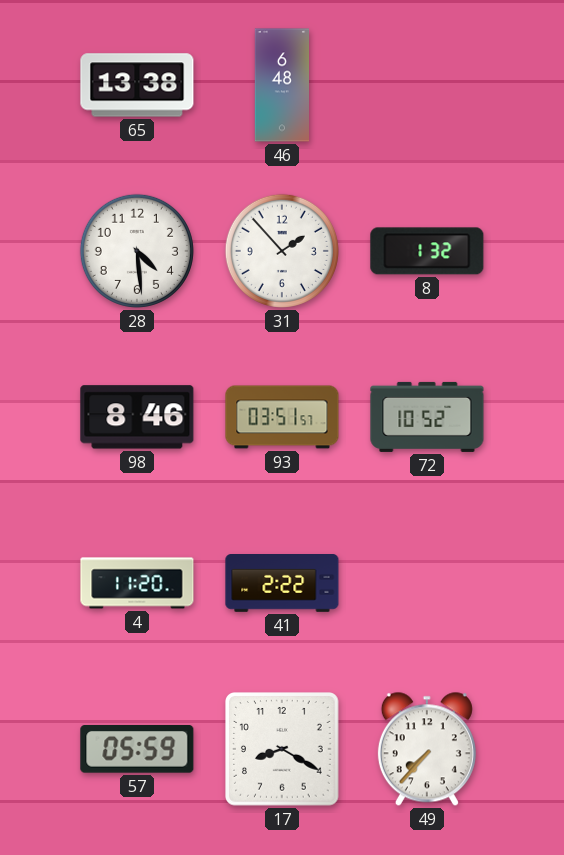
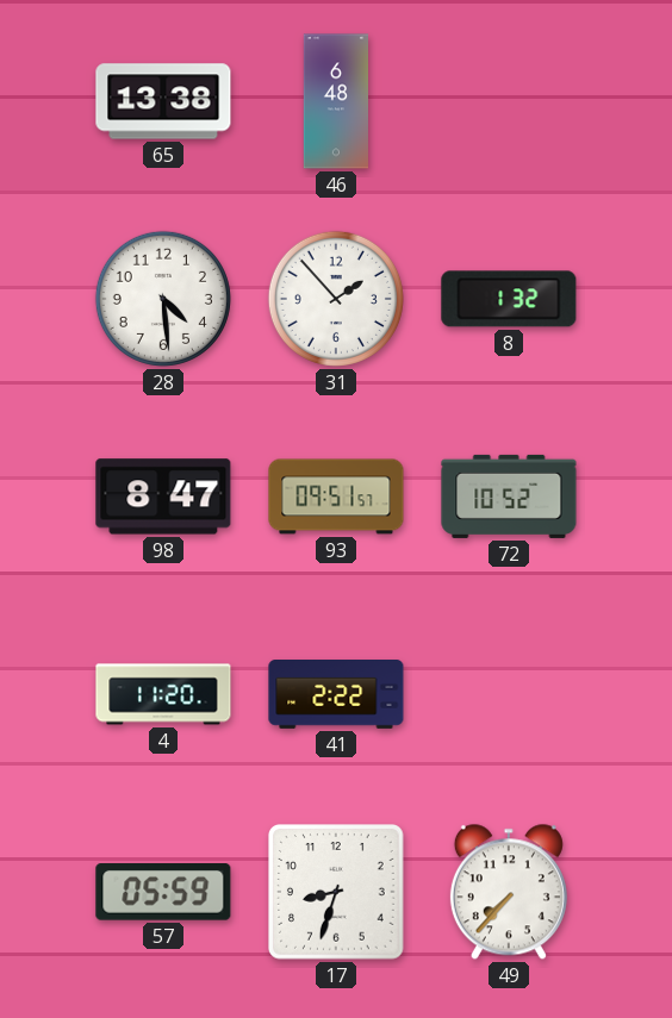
98: 8:46 -> 8:47
93: 03:51 -> 09:51
17: 8:20 -> 8:33
